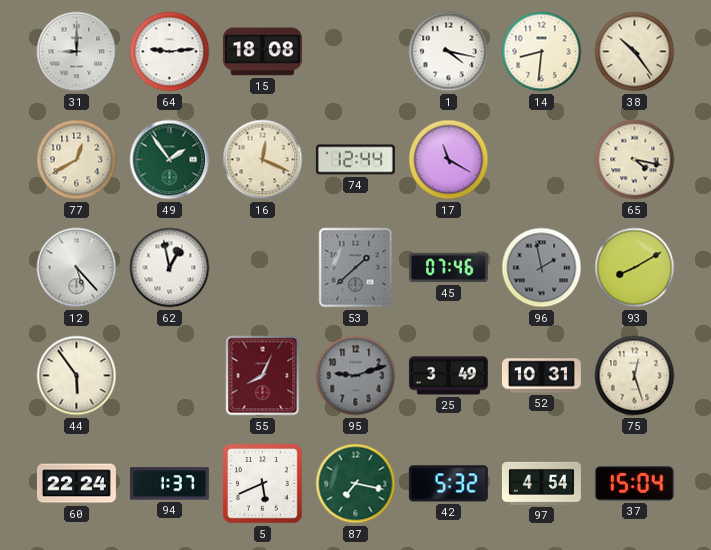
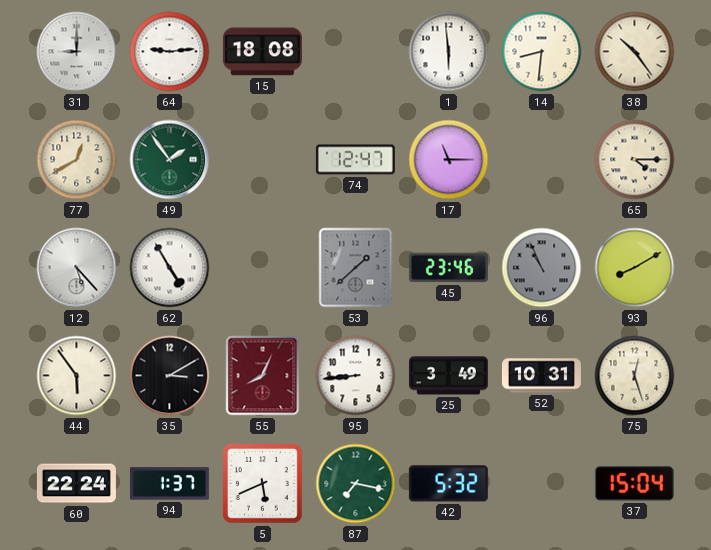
1: 4:17 -> 5:59
16: 12:19 -> none
74: 12:44 -> 12:47
17: 11:20 -> 11:15
65: 4:17 -> 4:15
62: 12:58 -> 4:55
45: 07:46 -> 23:46
96: 1:58 -> 10:56
35: none -> 3:10
95: 9:12 -> 8:44
95 dial: grey -> white
97: 4:54 -> none
